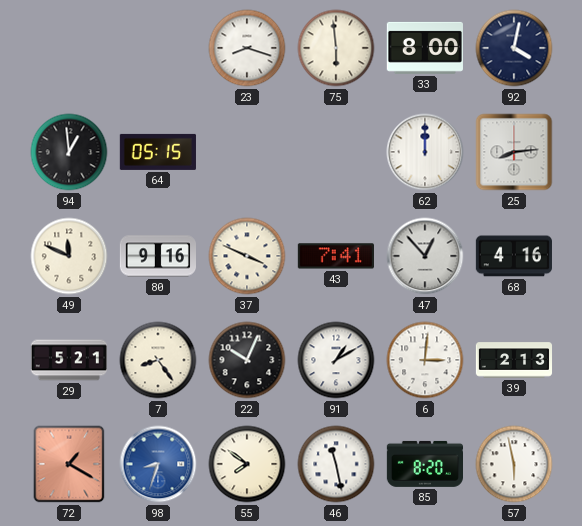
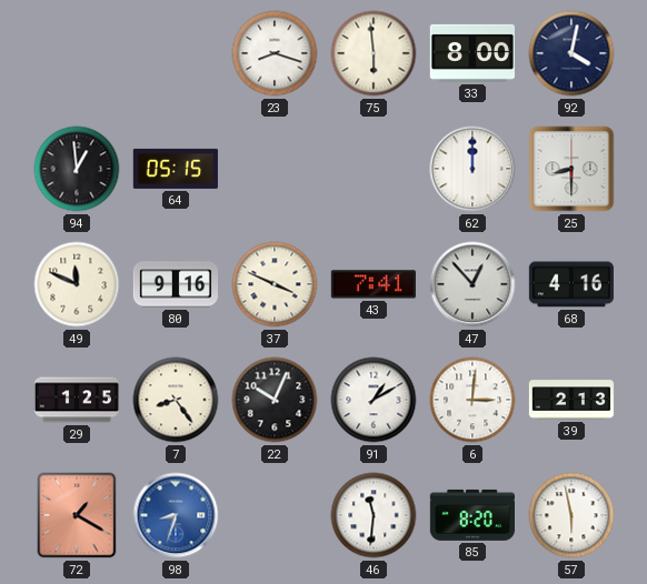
25: 8:14 -> 8:30
29: 5:21 -> 1:25
55: 7:51 -> none
46: 11:28 -> 11:31
